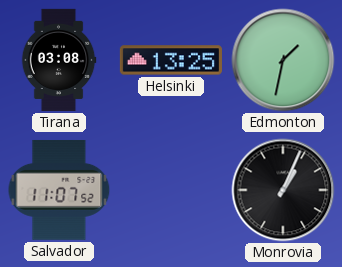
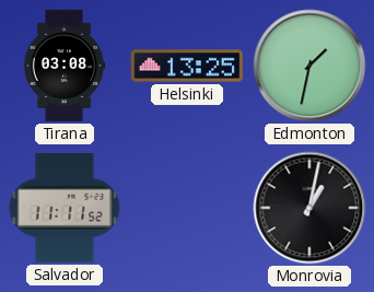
Salvador: 11:07 -> 11:11
Monrovia: 1:04 -> 1:02
